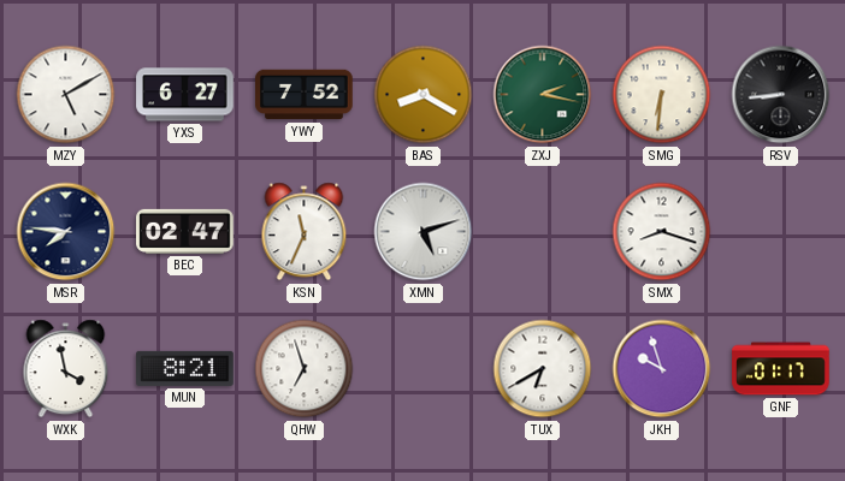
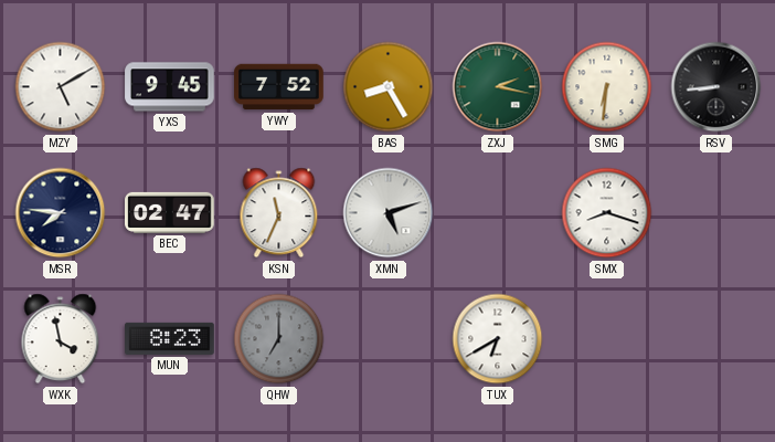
YXS: 6:27 -> 9:45
BAS: 8:20 -> 8:25
MUN: 8:21 -> 8:23
QHW: 6:57 -> 7:00
QHW dial: white -> grey
JKH: 9:57 -> none
GNF: 01:17 -> none
